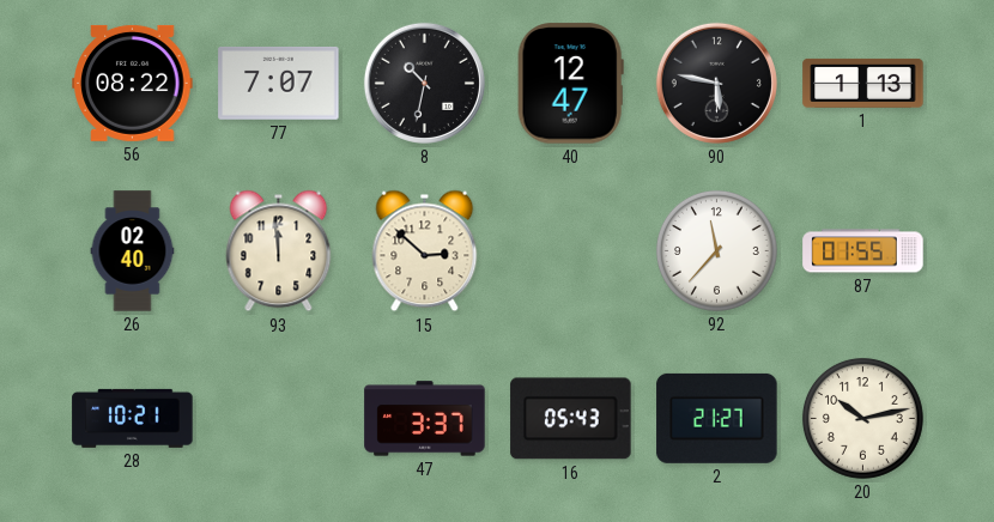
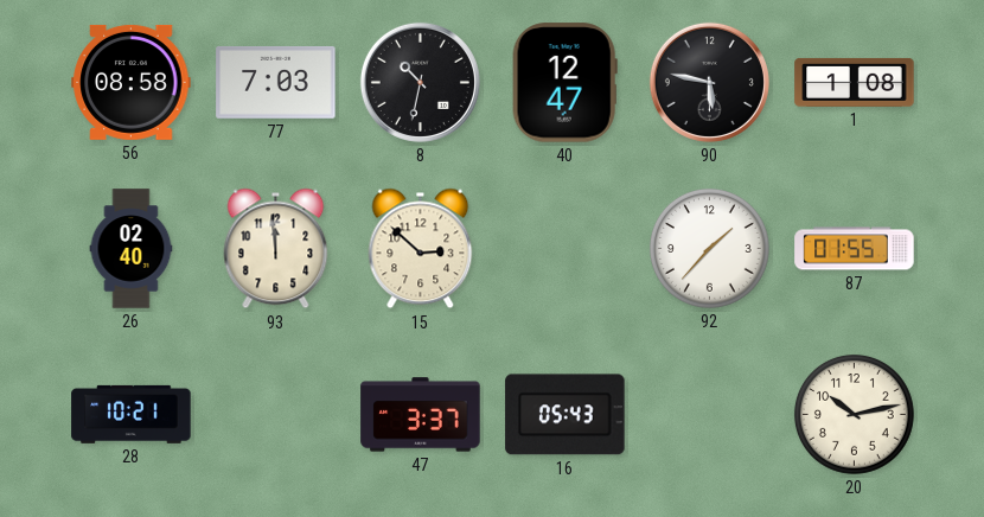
56: 08:22 -> 08:58
77: 7:07 -> 7:03
1: 1:13 -> 1:08
92: 11:37 -> 1:37
2: 21:27 -> none
